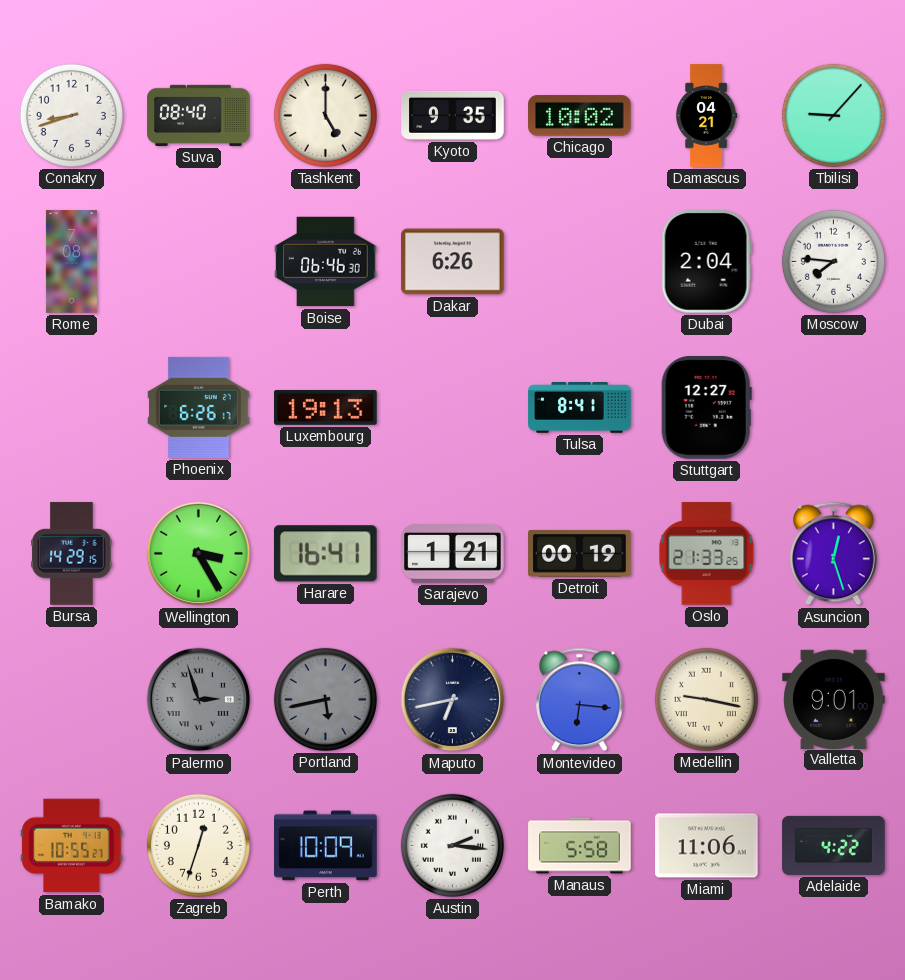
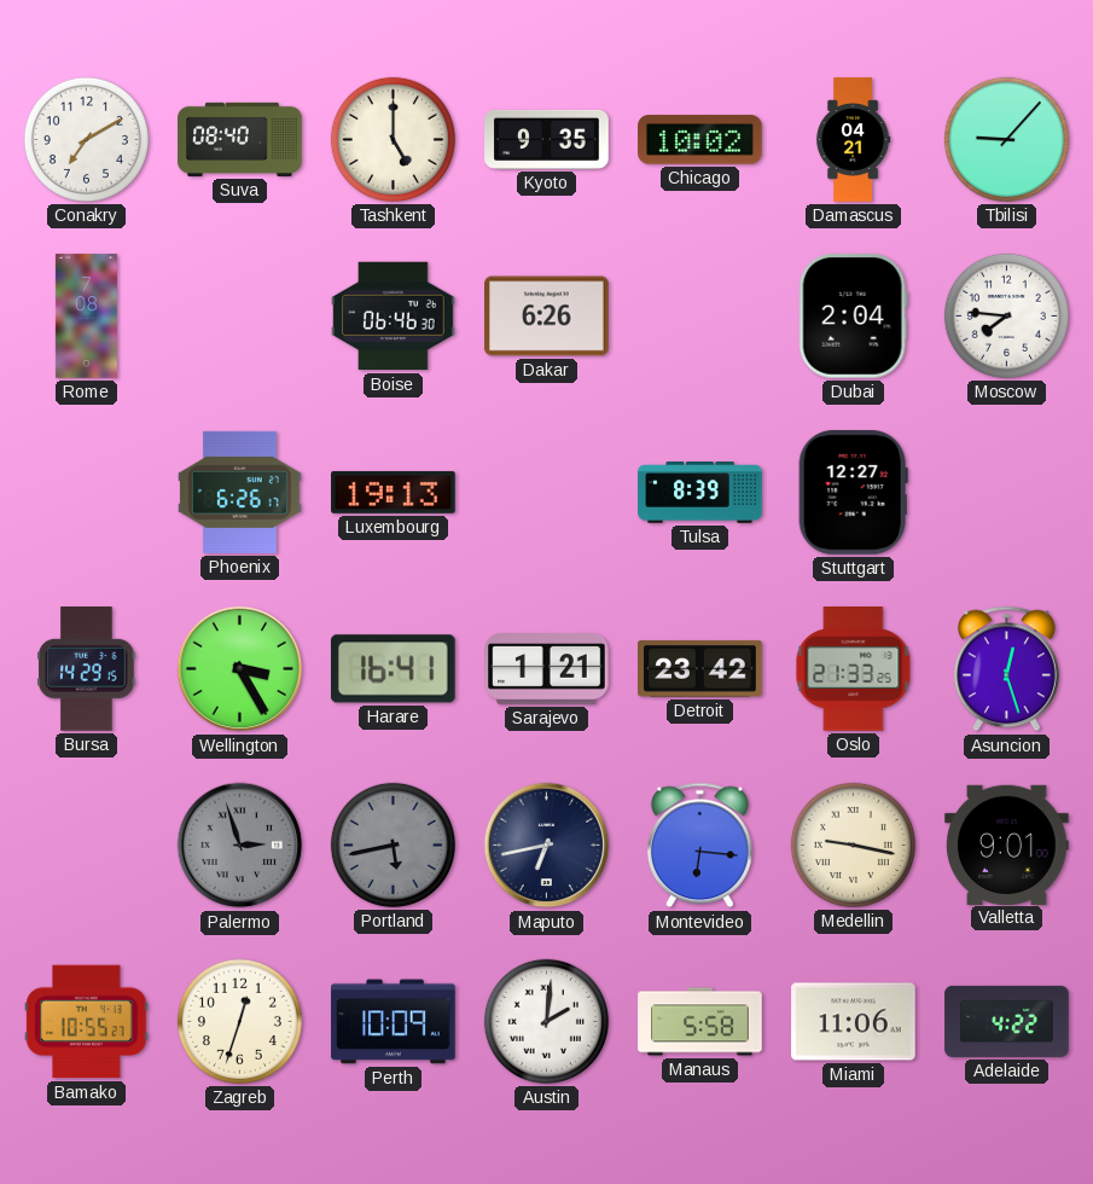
Conakry: 8:42 -> 7:10
Tulsa: 8:41 -> 8:39
Detroit: 00:19 -> 23:42
Austin: 2:16 -> 2:01
